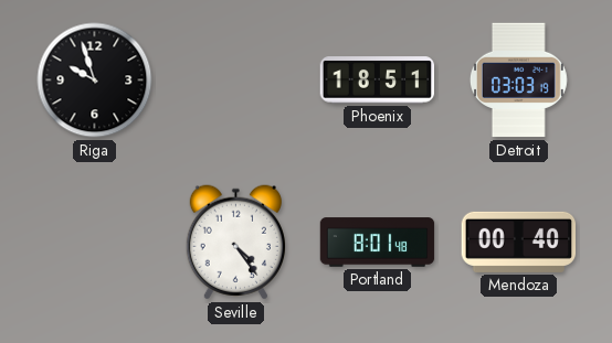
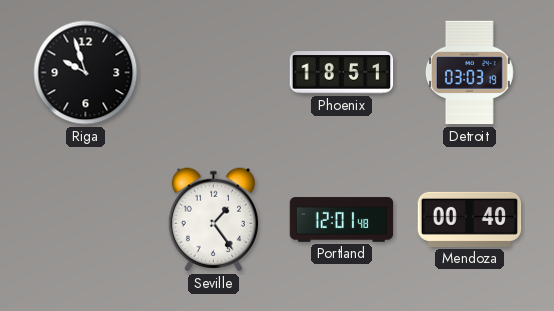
Seville: 4:24 -> 1:24
Portland: 8:01 -> 12:01
